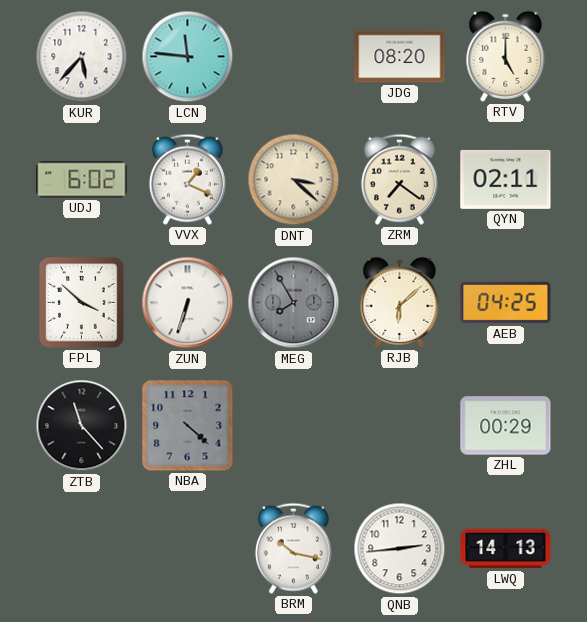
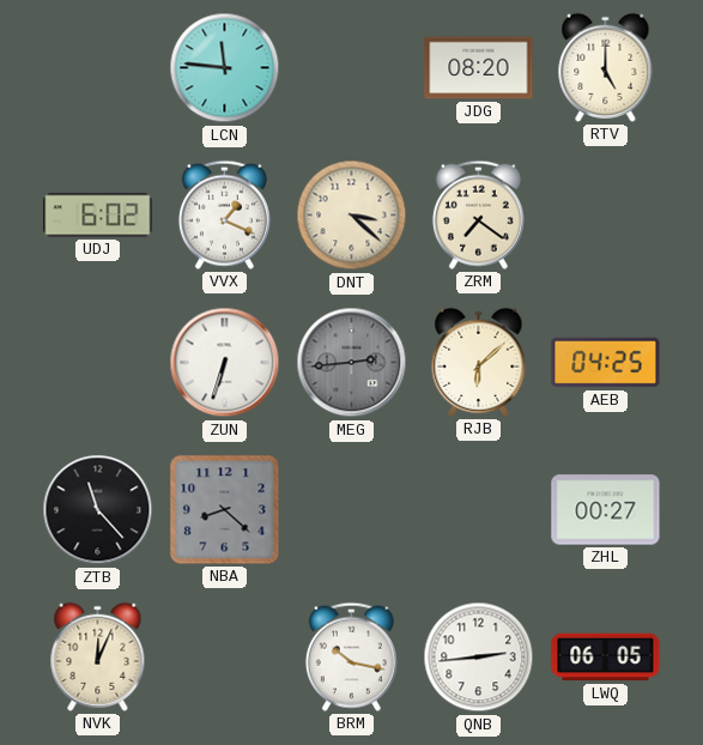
KUR: 5:37 -> none
QYN: 02:11 -> none
FPL: 3:52 -> none
MEG: 7:55 -> 2:44
NBA: 4:22 -> 8:22
ZHL: 00:29 -> 00:27
NVK: none -> 12:04
LWQ: 14:13 -> 06:05
